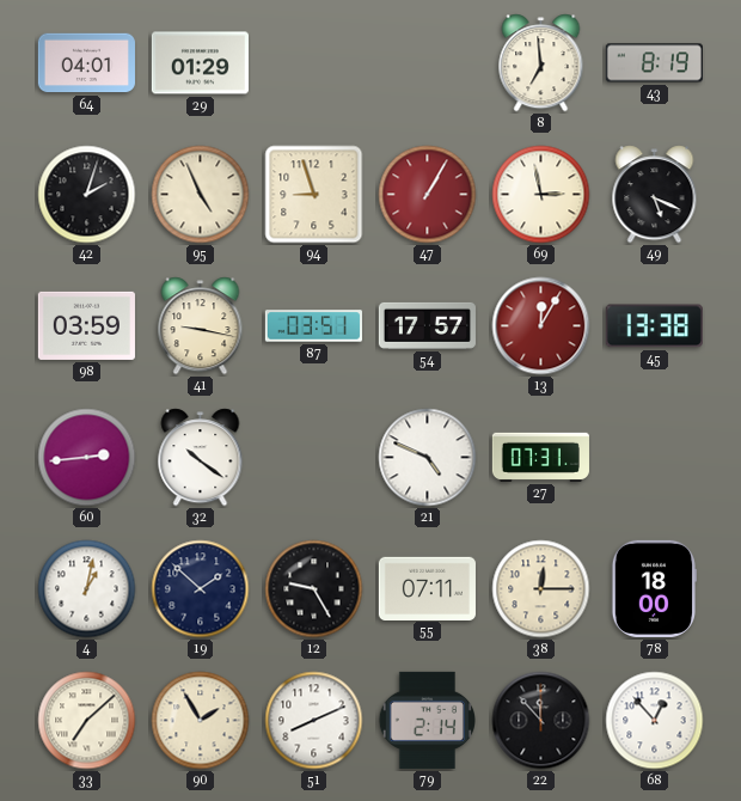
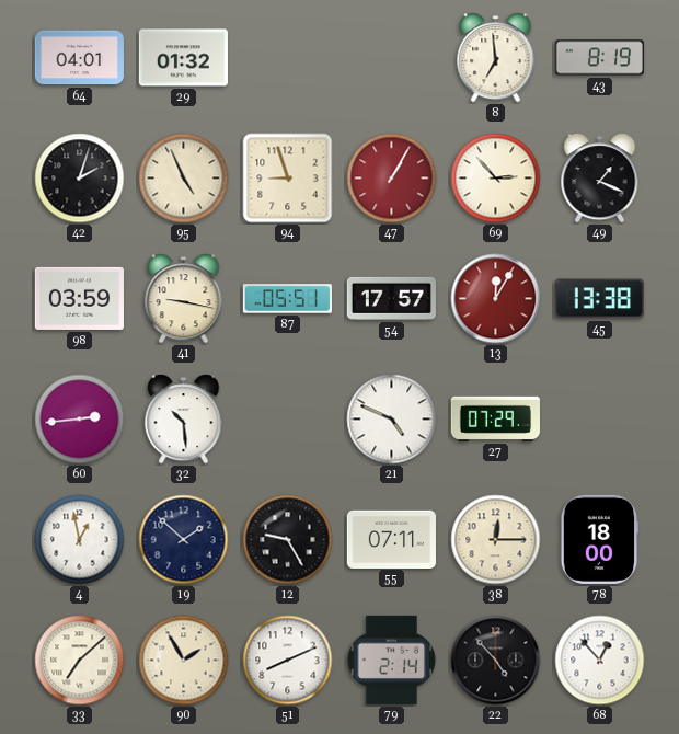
29: 01:29 -> 01:32
69: 2:58 -> 2:53
49: 5:19 -> 1:19
87: 03:51 -> 05:51
32: 10:21 -> 10:29
27: 07:31 -> 07:29
4: 1:02 -> 12:58
22: 11:53 -> 4:53
